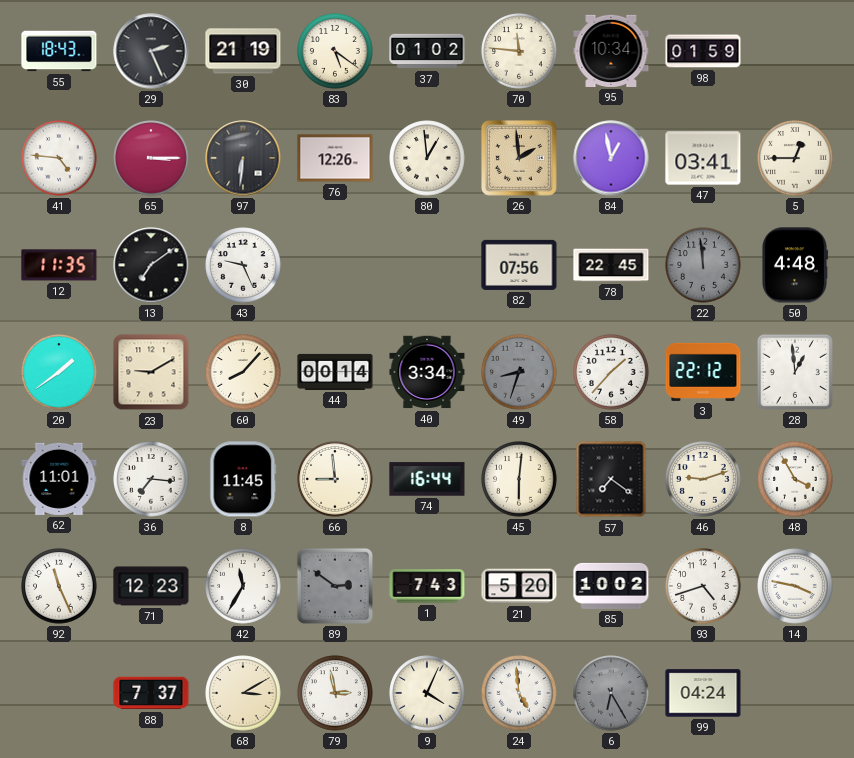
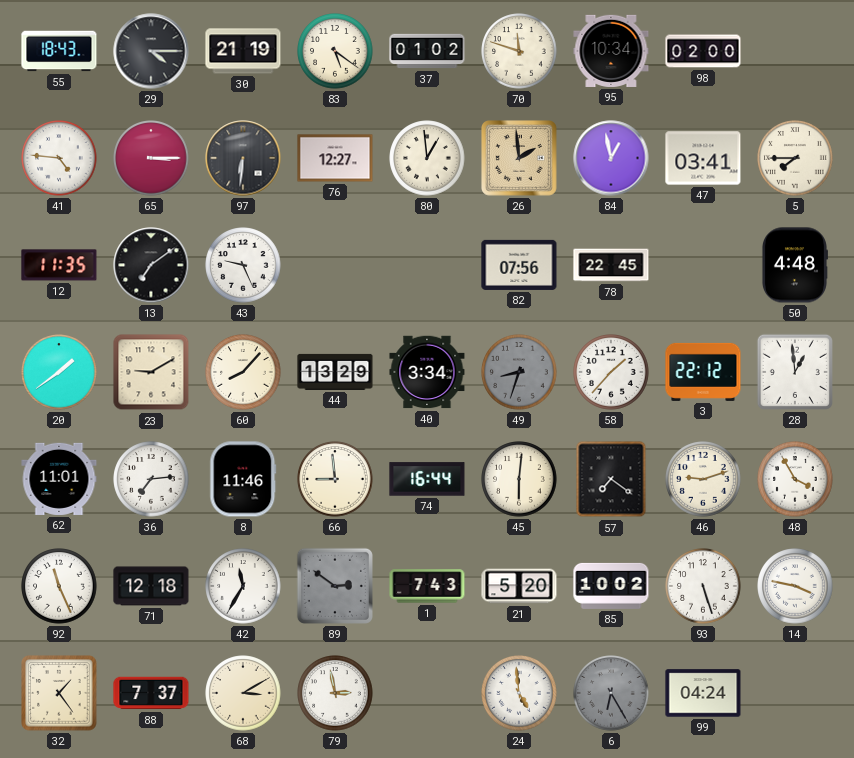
29: 2:26 -> 4:15
70: 11:46 -> 11:48
98: 01:59 -> 02:00
76: 12:26 -> 12:27
5: 12:45 -> 7:45
22: 11:59 -> none
44: 00:14 -> 13:29
36: 7:16 -> 7:14
8: 11:45 -> 11:46
71: 12:23 -> 12:18
93: 4:42 -> 5:27
32: none -> 1:24
9: 4:04 -> none
